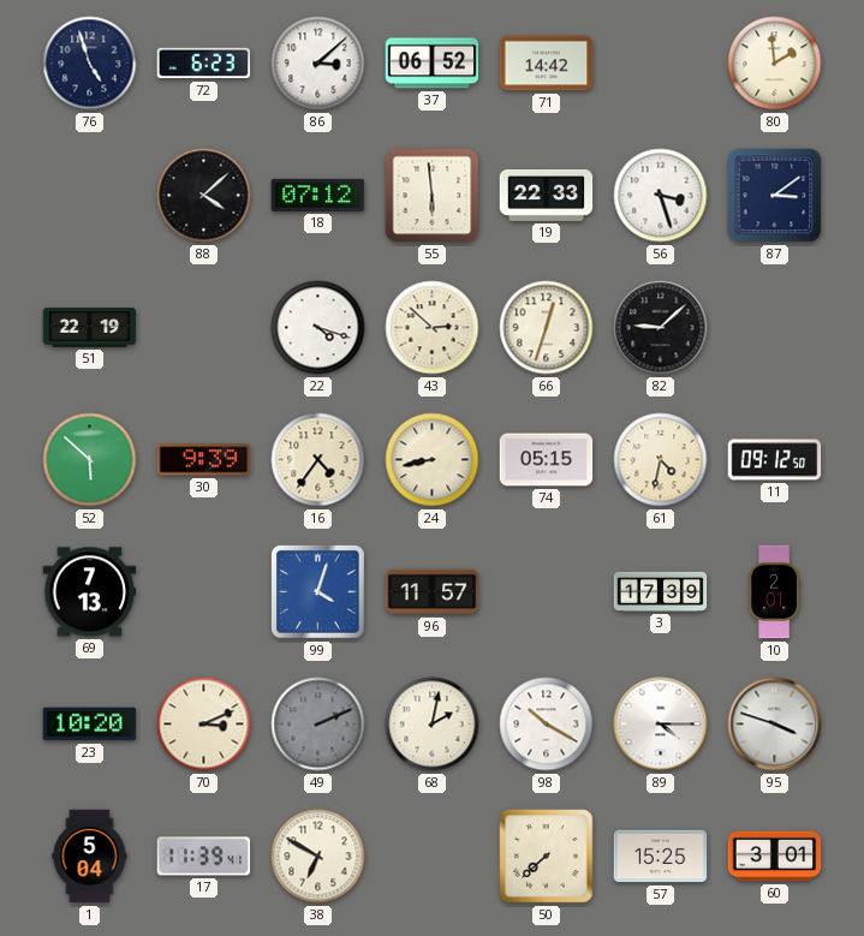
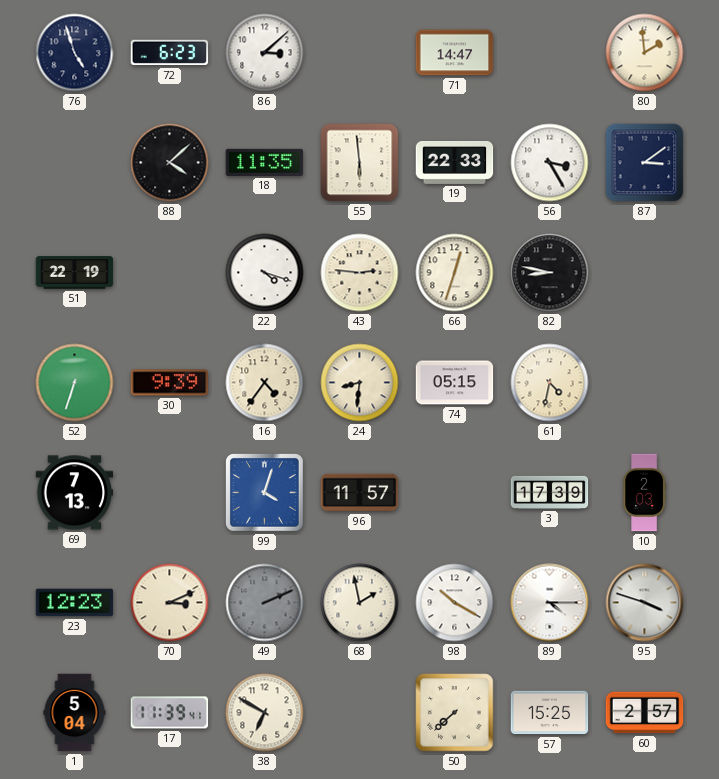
37: 06:52 -> none
71: 14:42 -> 14:47
18: 07:12 -> 11:35
56: 3:27 -> 3:25
43: 2:52 -> 2:46
82: 9:08 -> 8:47
52: 5:52 -> 6:33
24: 8:43 -> 8:31
11: 09:12 -> none
10: 2:01 -> 2:03
23: 10:20 -> 12:23
68: 2:02 -> 1:58
60: 3:01 -> 2:57
